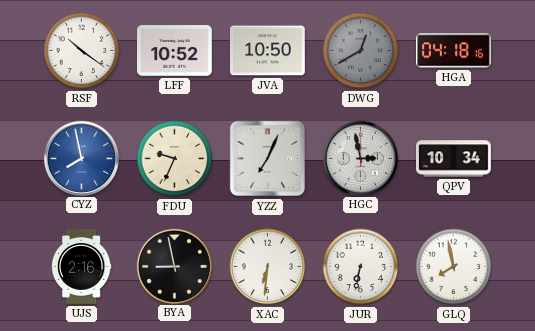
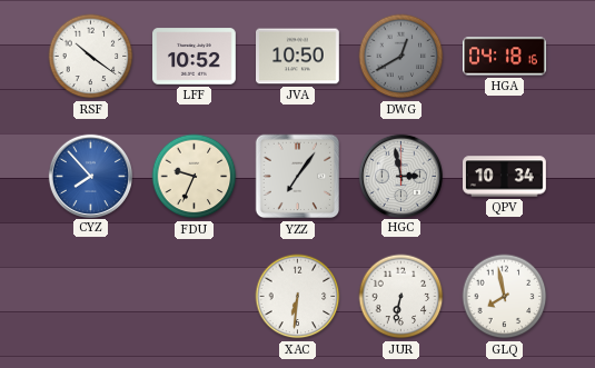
CYZ: 7:58 -> 7:53
YZZ: 7:04 -> 7:06
UJS: 2:16 -> none
BYA: 8:58 -> none
